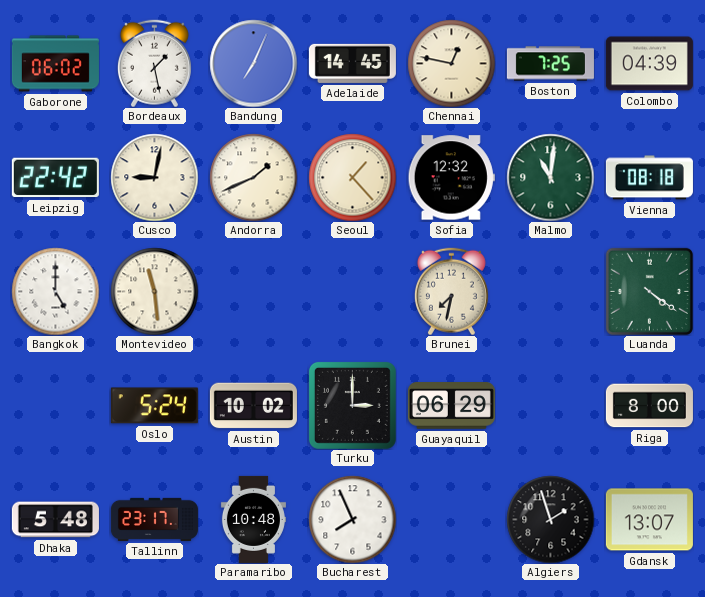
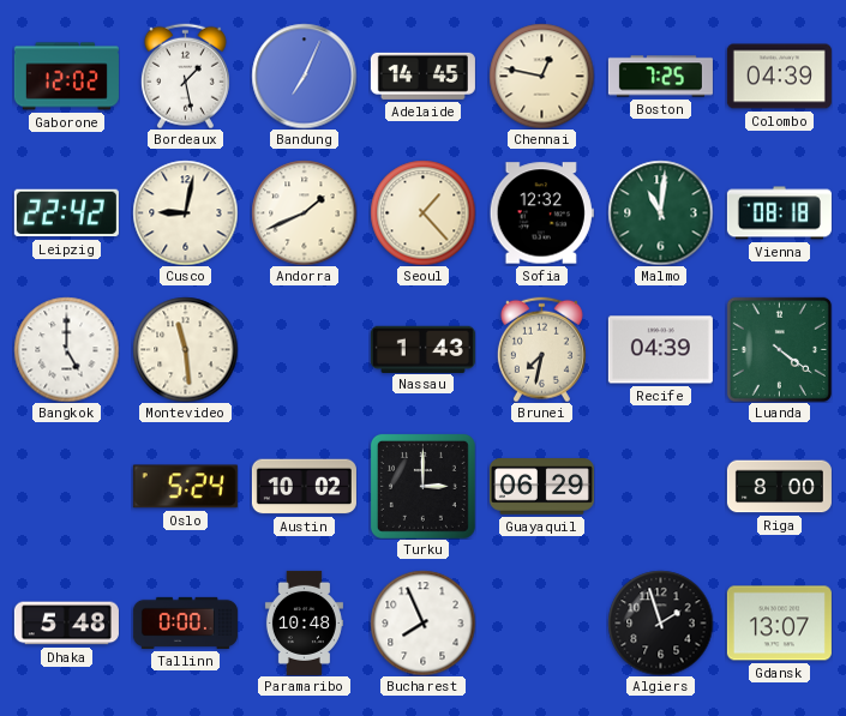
Gaborone: 06:02 -> 12:02
Nassau: none -> 1:43
Recife: none -> 04:39
Tallinn: 23:17 -> 0:00
